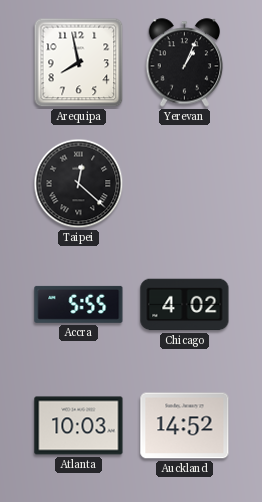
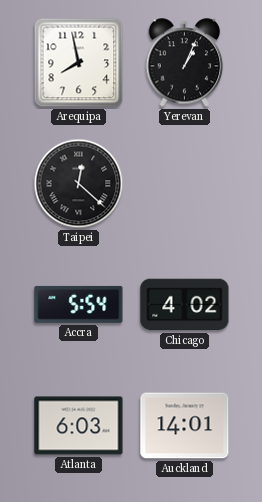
Accra: 5:55 -> 5:54
Atlanta: 10:03 -> 6:03
Auckland: 14:52 -> 14:01
